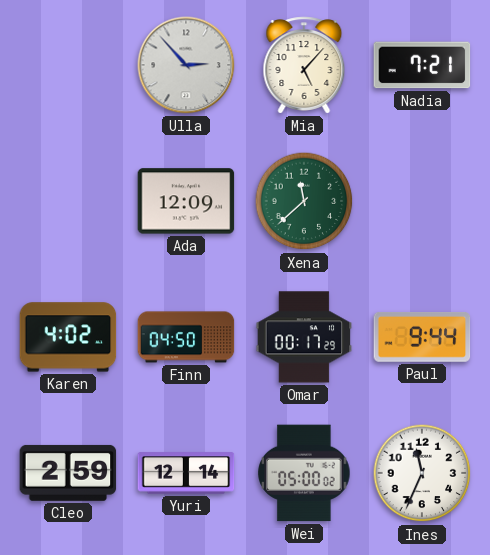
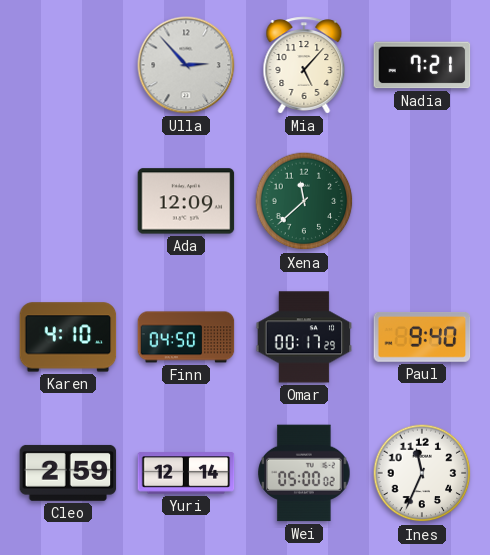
Karen: 4:02 -> 4:10
Paul: 9:44 -> 9:40
